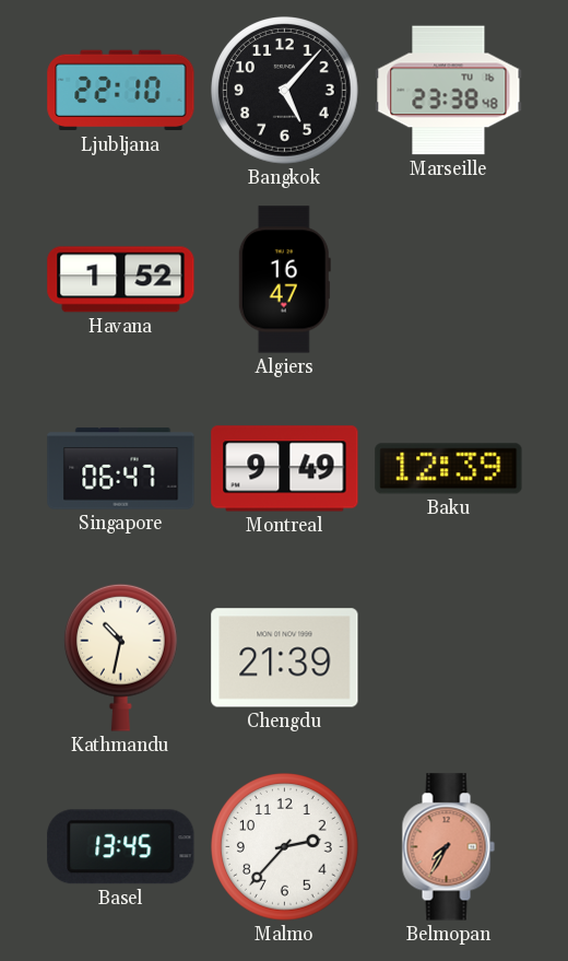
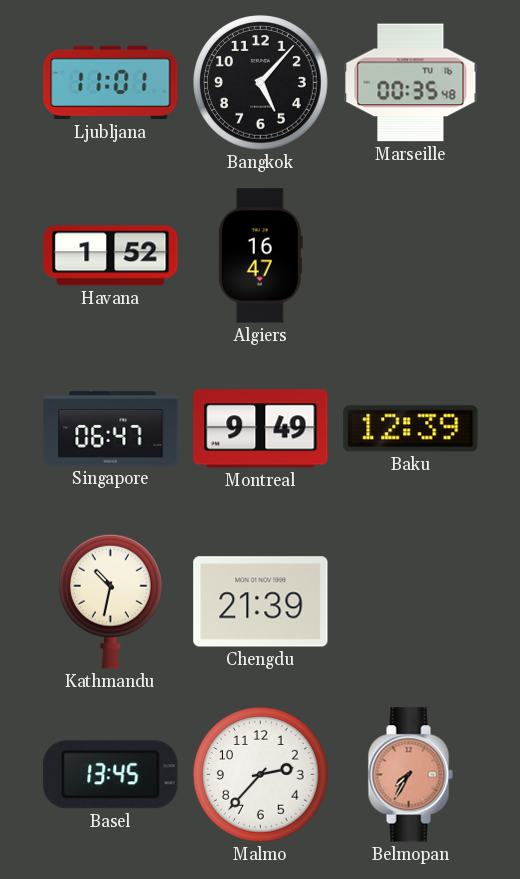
Ljubljana: 22:10 -> 11:01
Marseille: 23:38 -> 00:35
